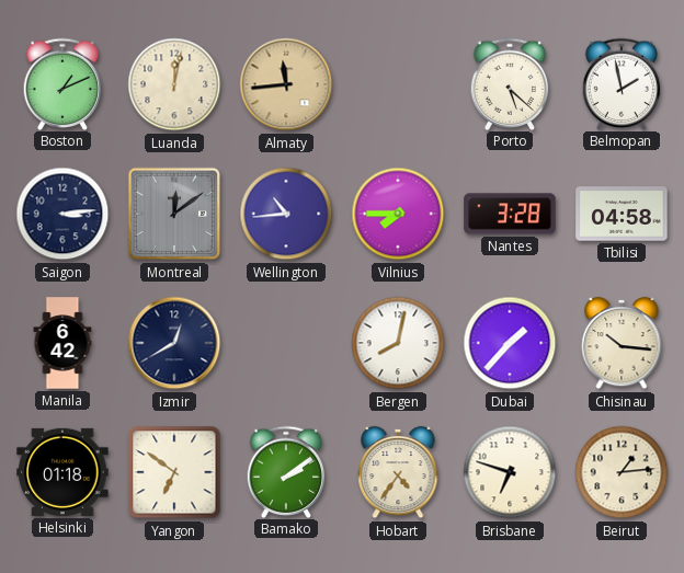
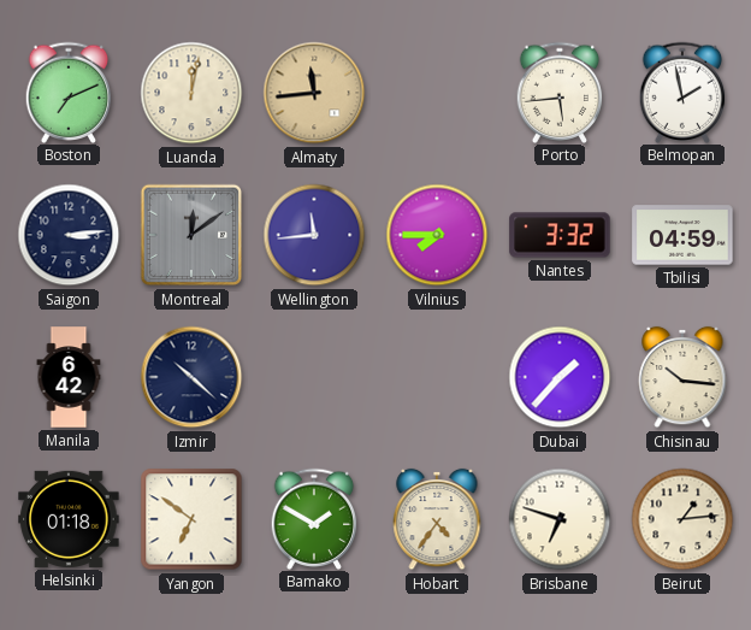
Boston: 1:11 -> 7:11
Porto: 5:22 -> 5:44
Wellington: 10:44 -> 11:44
Nantes: 3:28 -> 3:32
Tbilisi: 04:58 -> 04:59
Izmir: 12:40 -> 10:22
Bergen: 8:02 -> none
Bamako: 2:09 -> 1:50
